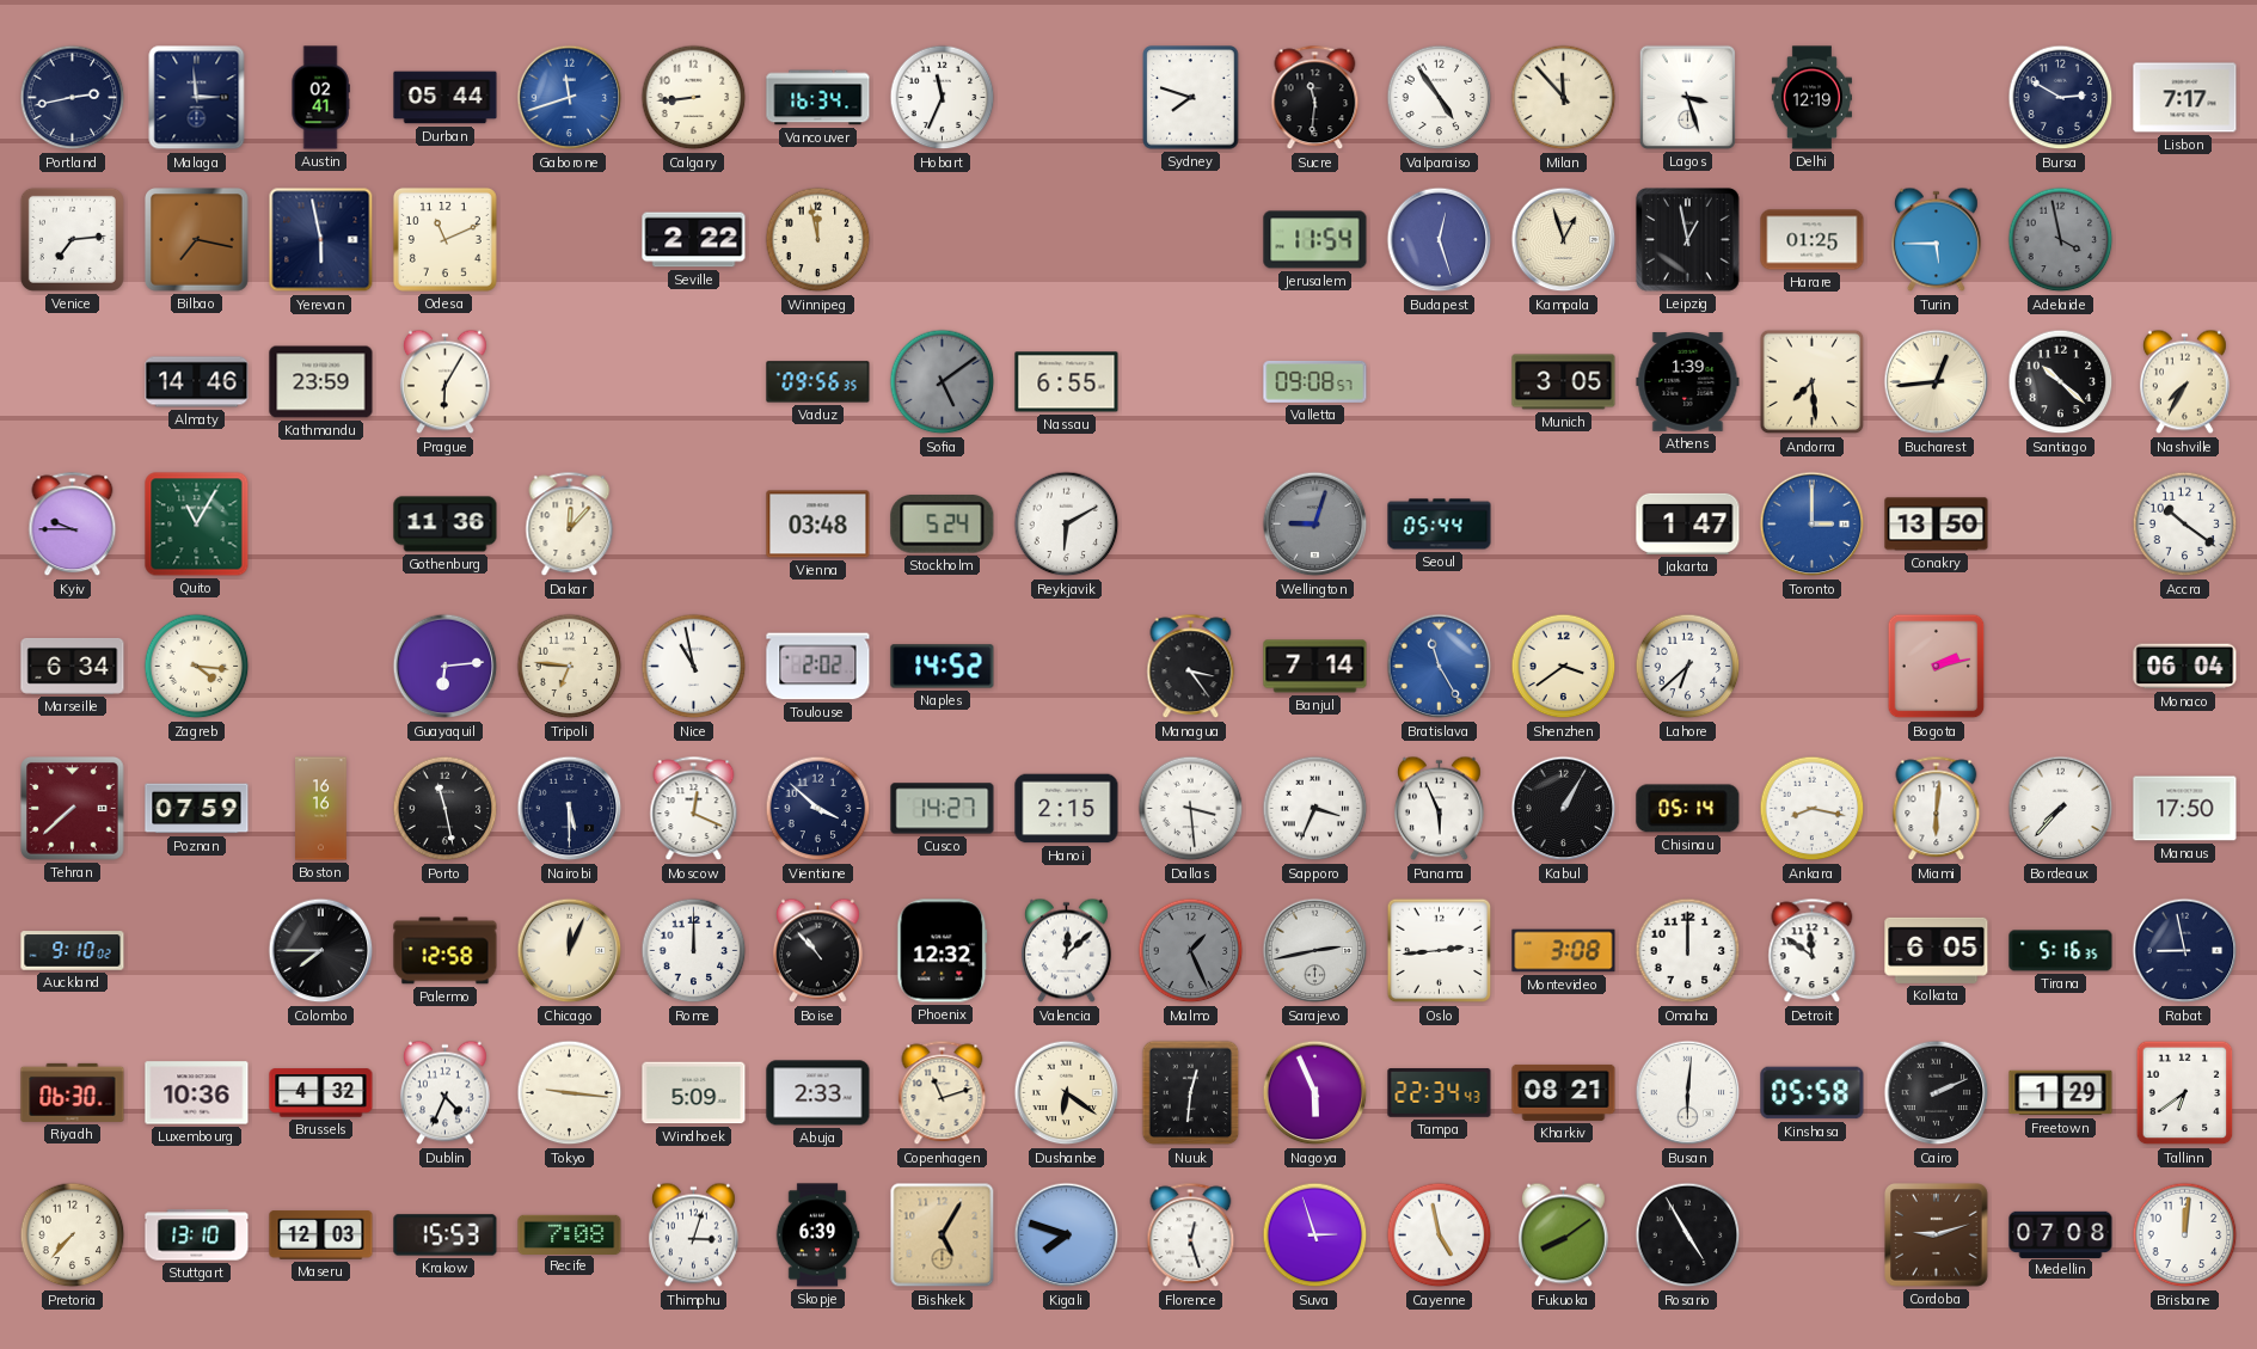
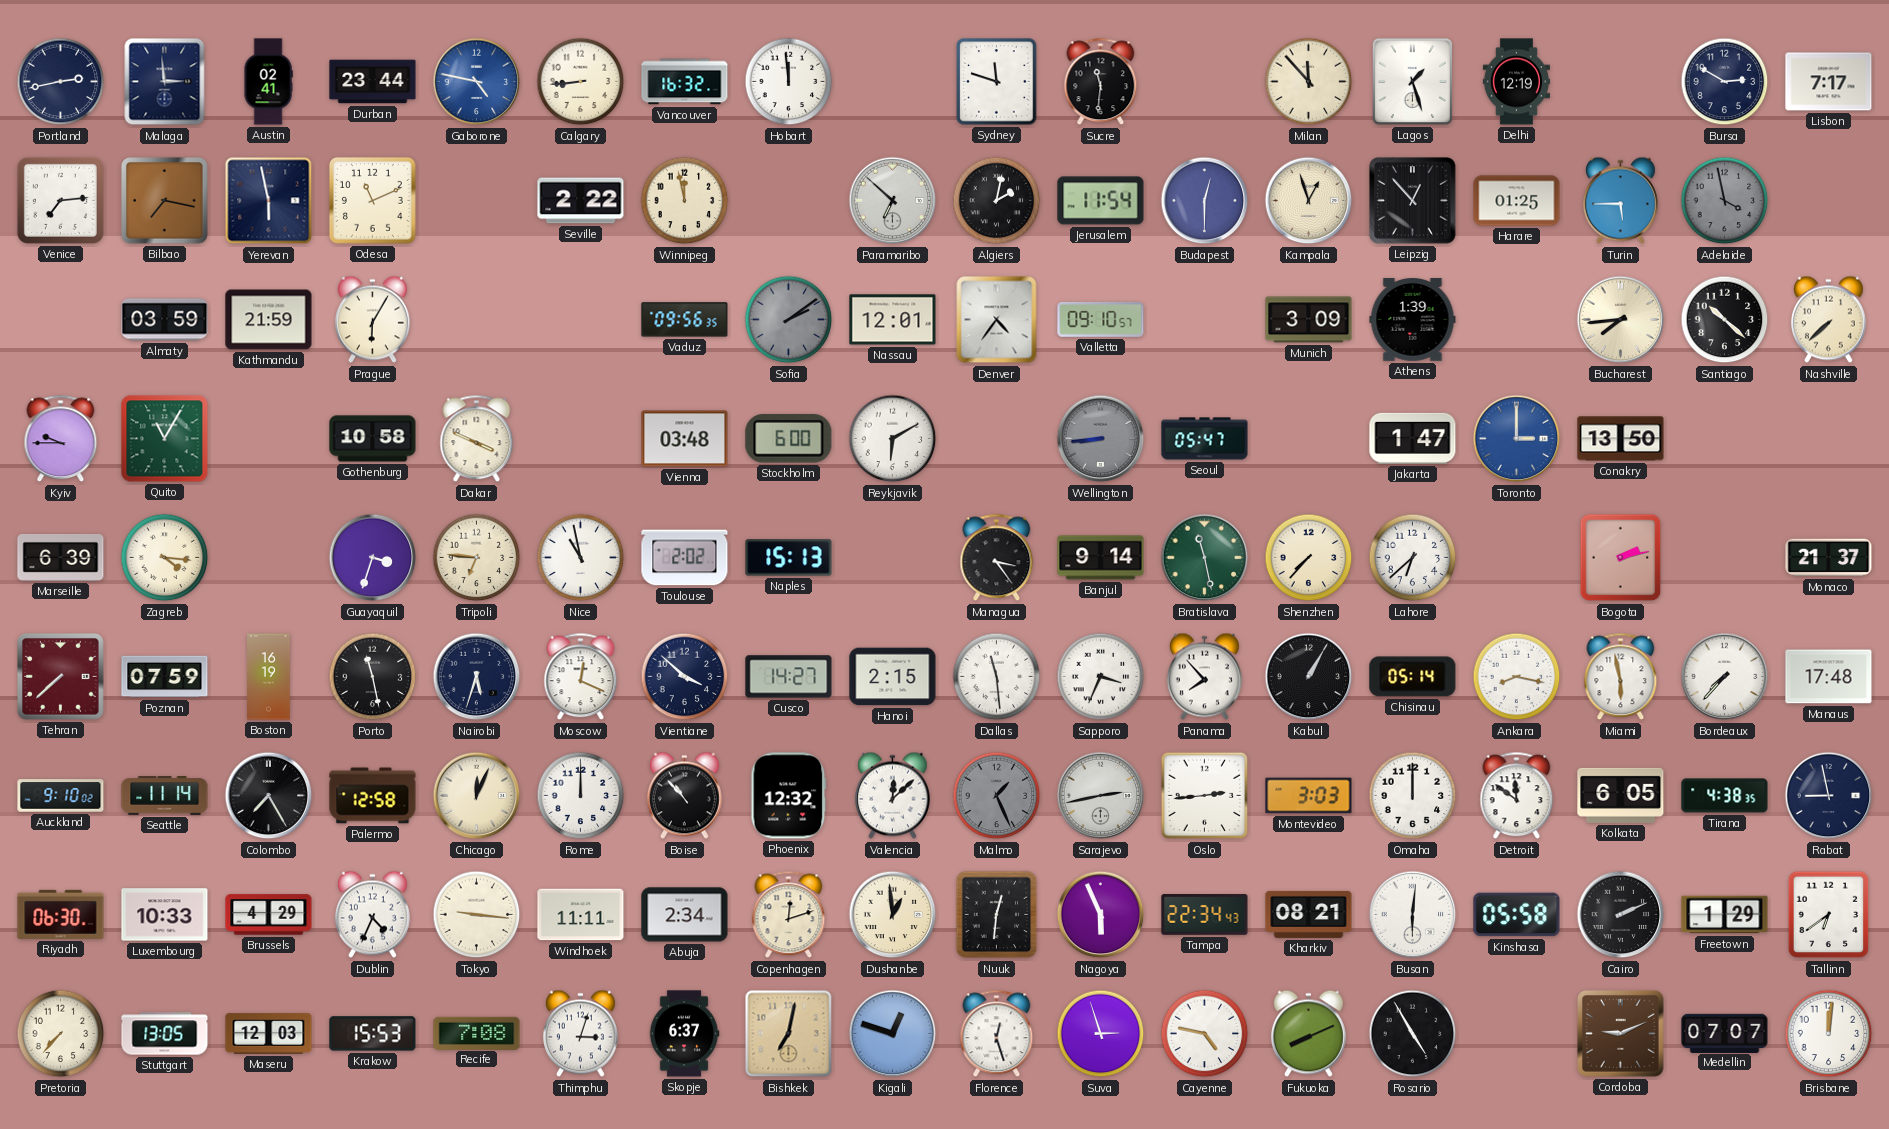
Durban: 05:44 -> 23:44
Gaborone: 11:42 -> 4:47
Vancouver: 16:34 -> 16:32
Hobart: 11:34 -> 11:59
Sydney: 7:48 -> 11:48
Valparaiso: 4:54 -> none
Lagos: 3:27 -> 1:27
Paramaribo: none -> 6:52
Algiers: none -> 2:02
Budapest: 12:27 -> 12:30
Leipzig: 12:58 -> 12:53
Almaty: 14:46 -> 03:59
Kathmandu: 23:59 -> 21:59
Sofia: 5:09 -> 2:09
Nassau: 6:55 -> 12:01
Denver: none -> 4:36
Valletta: 09:08 -> 09:10
Munich: 3:05 -> 3:09
Andorra: 7:29 -> none
Bucharest: 12:44 -> 7:44
Nashville: 7:35 -> 7:38
Gothenburg: 11:36 -> 10:58
Dakar: 12:07 -> 3:49
Stockholm: 5:24 -> 6:00
Wellington: 9:03 -> 8:44
Seoul: 05:44 -> 05:47
Accra: 10:21 -> none
Marseille: 6:34 -> 6:39
Guayaquil: 6:14 -> 3:33
Naples: 14:52 -> 15:13
Banjul: 7:14 -> 9:14
Bratislava: 11:25 -> 11:28
Bratislava dial: blue -> green
Shenzhen: 3:39 -> 7:37
Monaco: 06:04 -> 21:37
Boston: 16:16 -> 16:19
Nairobi: 5:30 -> 5:33
Dallas: 3:29 -> 11:29
Panama: 5:56 -> 7:53
Miami: 6:01 -> 5:58
Manaus: 17:50 -> 17:48
Seattle: none -> 11:14
Colombo: 7:45 -> 7:25
Montevideo: 3:08 -> 3:03
Tirana: 5:16 -> 4:38
Luxembourg: 10:36 -> 10:33
Brussels: 4:32 -> 4:29
Windhoek: 5:09 -> 11:11
Abuja: 2:33 -> 2:34
Copenhagen: 11:12 -> 12:12
Dushanbe: 6:21 -> 12:59
Stuttgart: 13:10 -> 13:05
Skopje: 6:39 -> 6:37
Bishkek: 5:05 -> 7:02
Kigali: 7:48 -> 12:48
Cayenne: 4:58 -> 4:47
Fukuoka: 8:09 -> 8:11
Cordoba: 9:12 -> 9:11
Medellin: 07:08 -> 07:07
